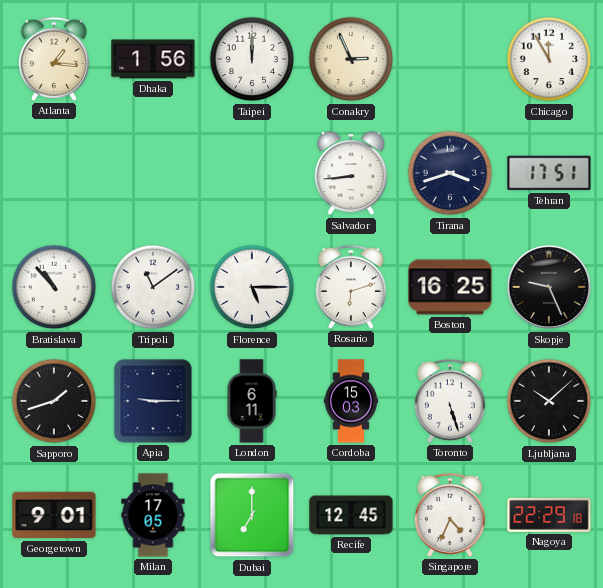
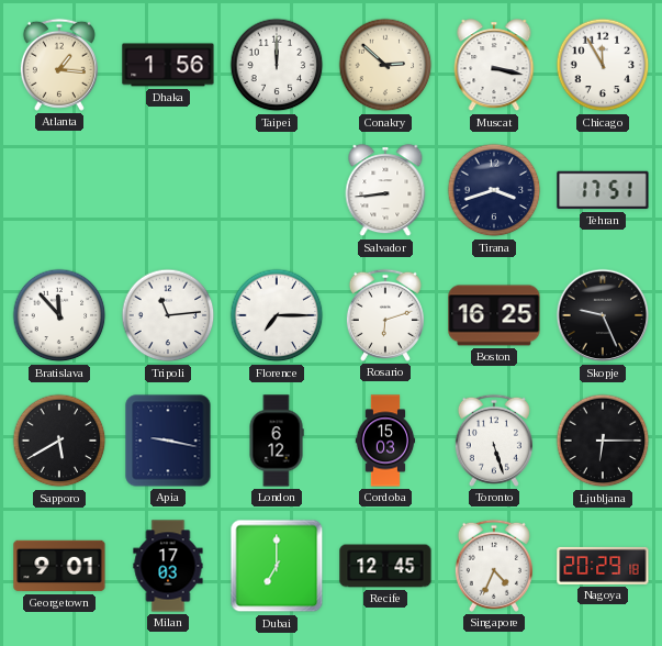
Conakry: 2:56 -> 2:52
Muscat: none -> 3:17
Bratislava: 10:53 -> 11:53
Tripoli: 11:09 -> 11:14
Florence: 5:15 -> 7:15
Sapporo: 1:42 -> 5:40
Apia: 9:15 -> 9:17
London: 6:11 -> 6:12
Ljubljana: 10:08 -> 6:15
Milan: 17:05 -> 17:03
Nagoya: 22:29 -> 20:29
